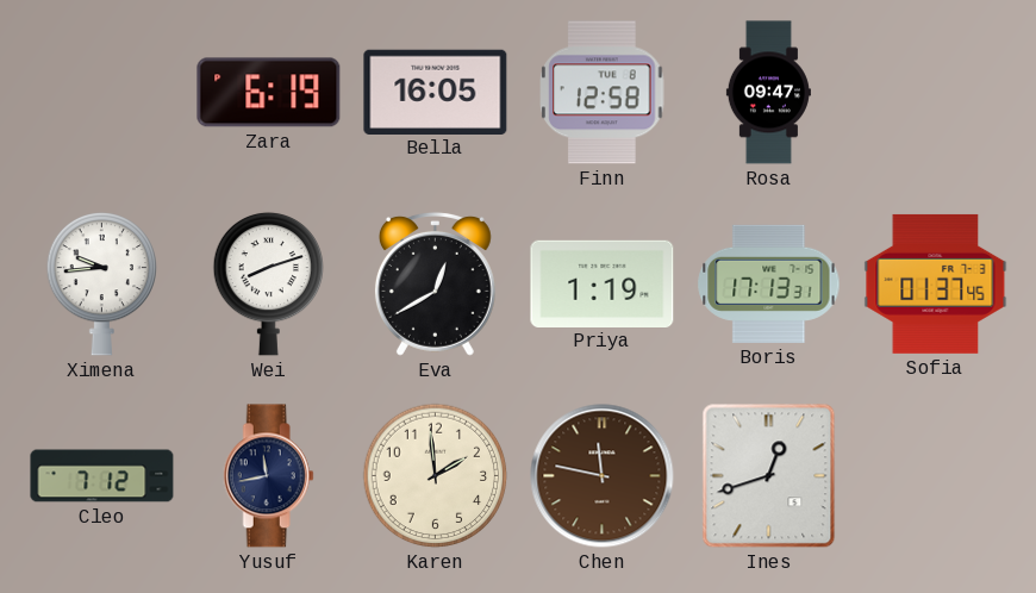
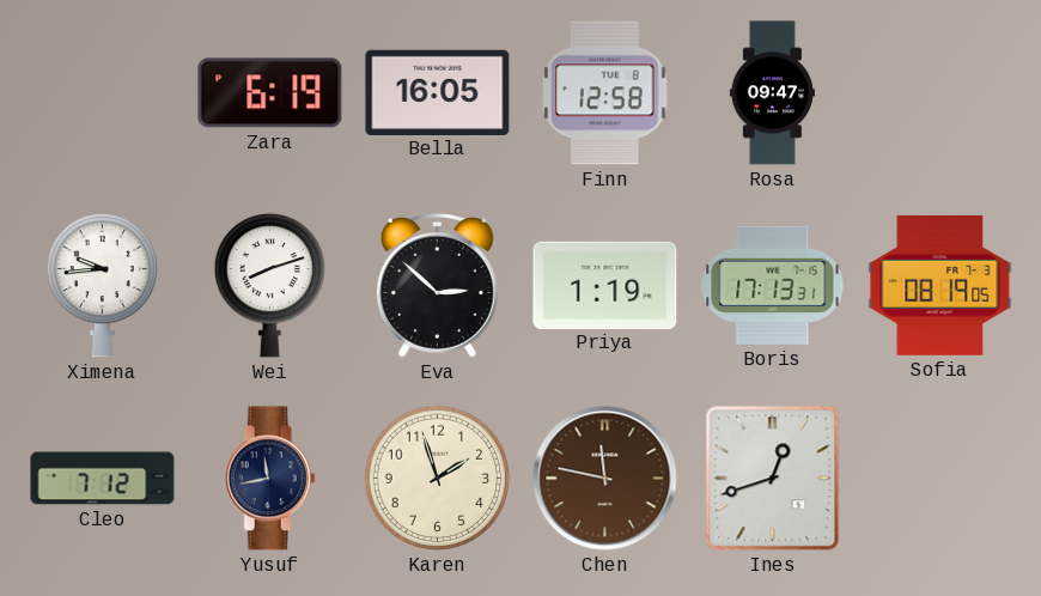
Eva: 12:40 -> 2:52
Sofia: 01:37 -> 08:19
Karen: 1:59 -> 1:57
